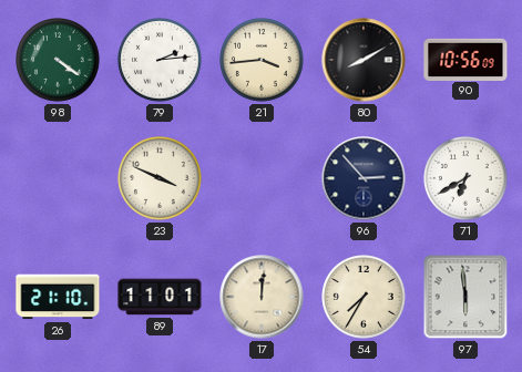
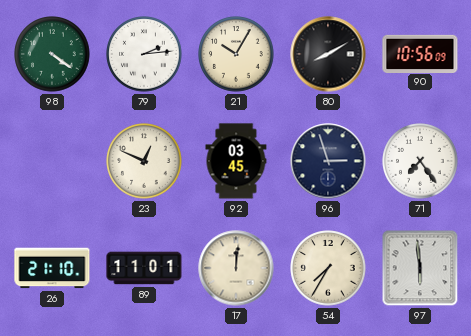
21: 3:44 -> 10:05
23: 3:49 -> 12:49
92: none -> 03:45
96: 2:53 -> 2:57
71: 6:40 -> 7:24
